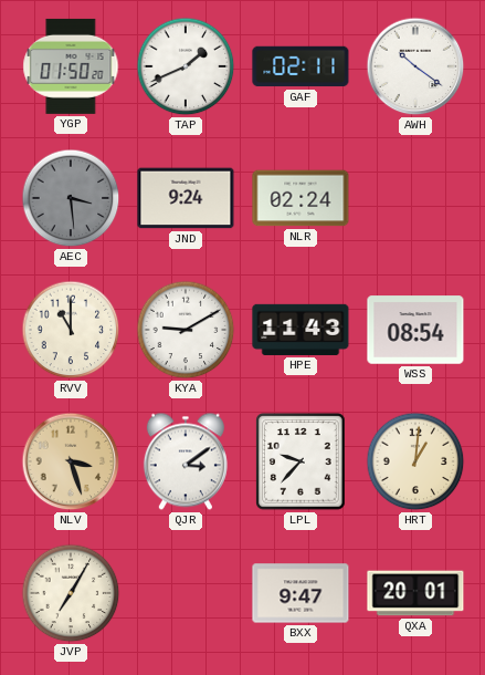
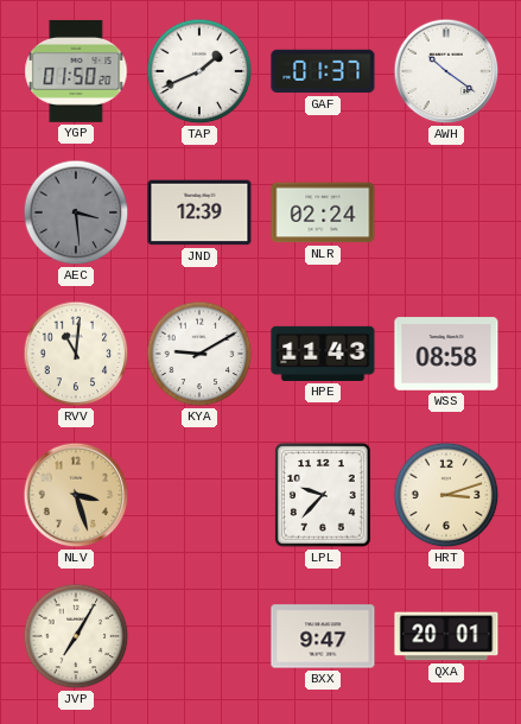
GAF: 02:11 -> 01:37
JND: 9:24 -> 12:39
RVV: 11:00 -> 11:01
WSS: 08:54 -> 08:58
QJR: 3:09 -> none
HRT: 1:01 -> 3:12
